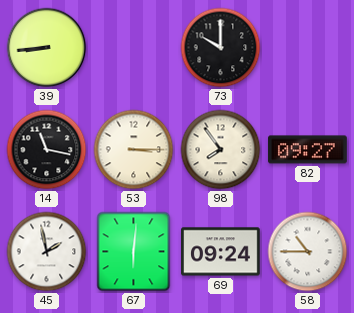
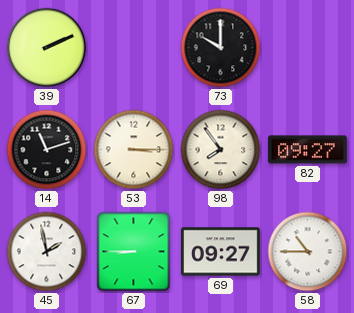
39: 8:44 -> 2:11
14: 11:17 -> 11:12
67: 6:01 -> 8:45
69: 09:24 -> 09:27
